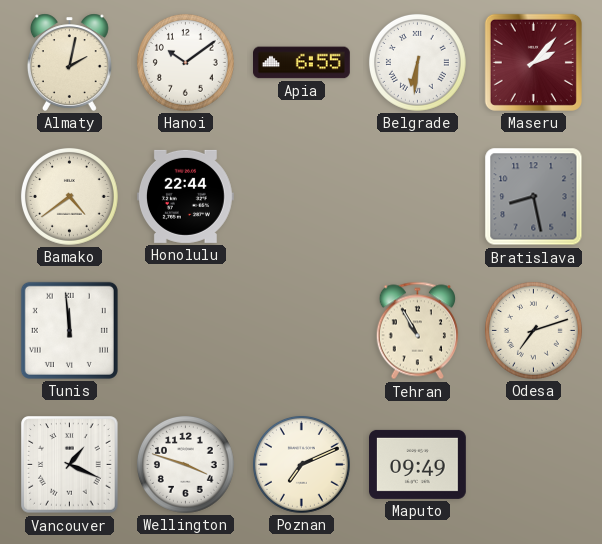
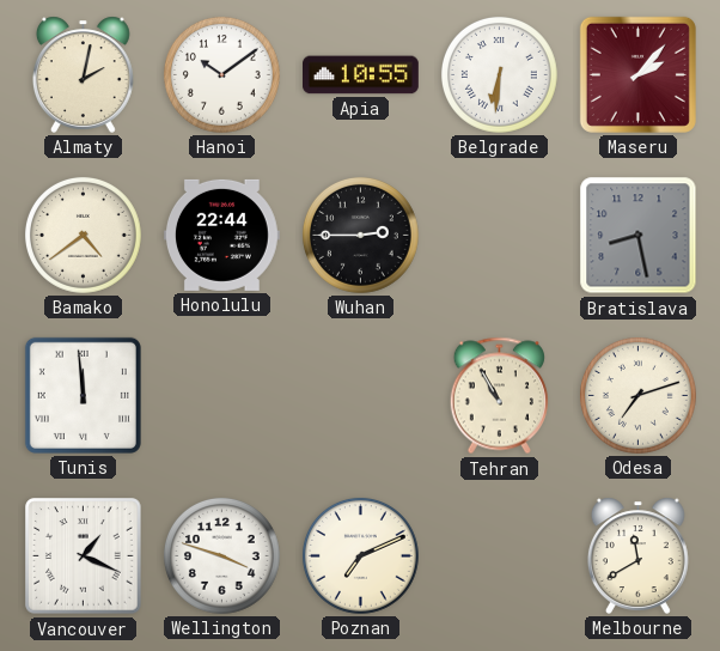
Apia: 6:55 -> 10:55
Wuhan: none -> 2:45
Maputo: 09:49 -> none
Melbourne: none -> 11:40
